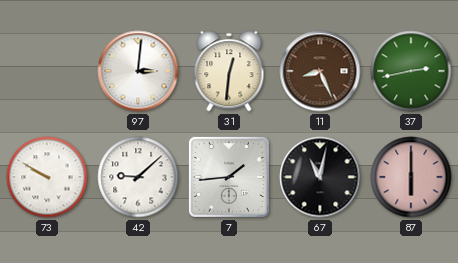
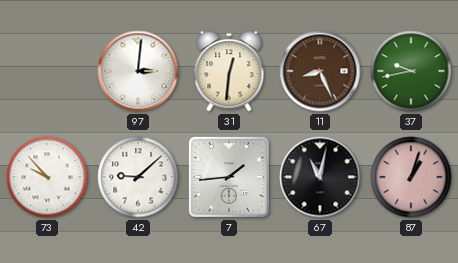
37: 2:43 -> 9:43
73: 9:50 -> 9:53
87: 6:00 -> 1:03
